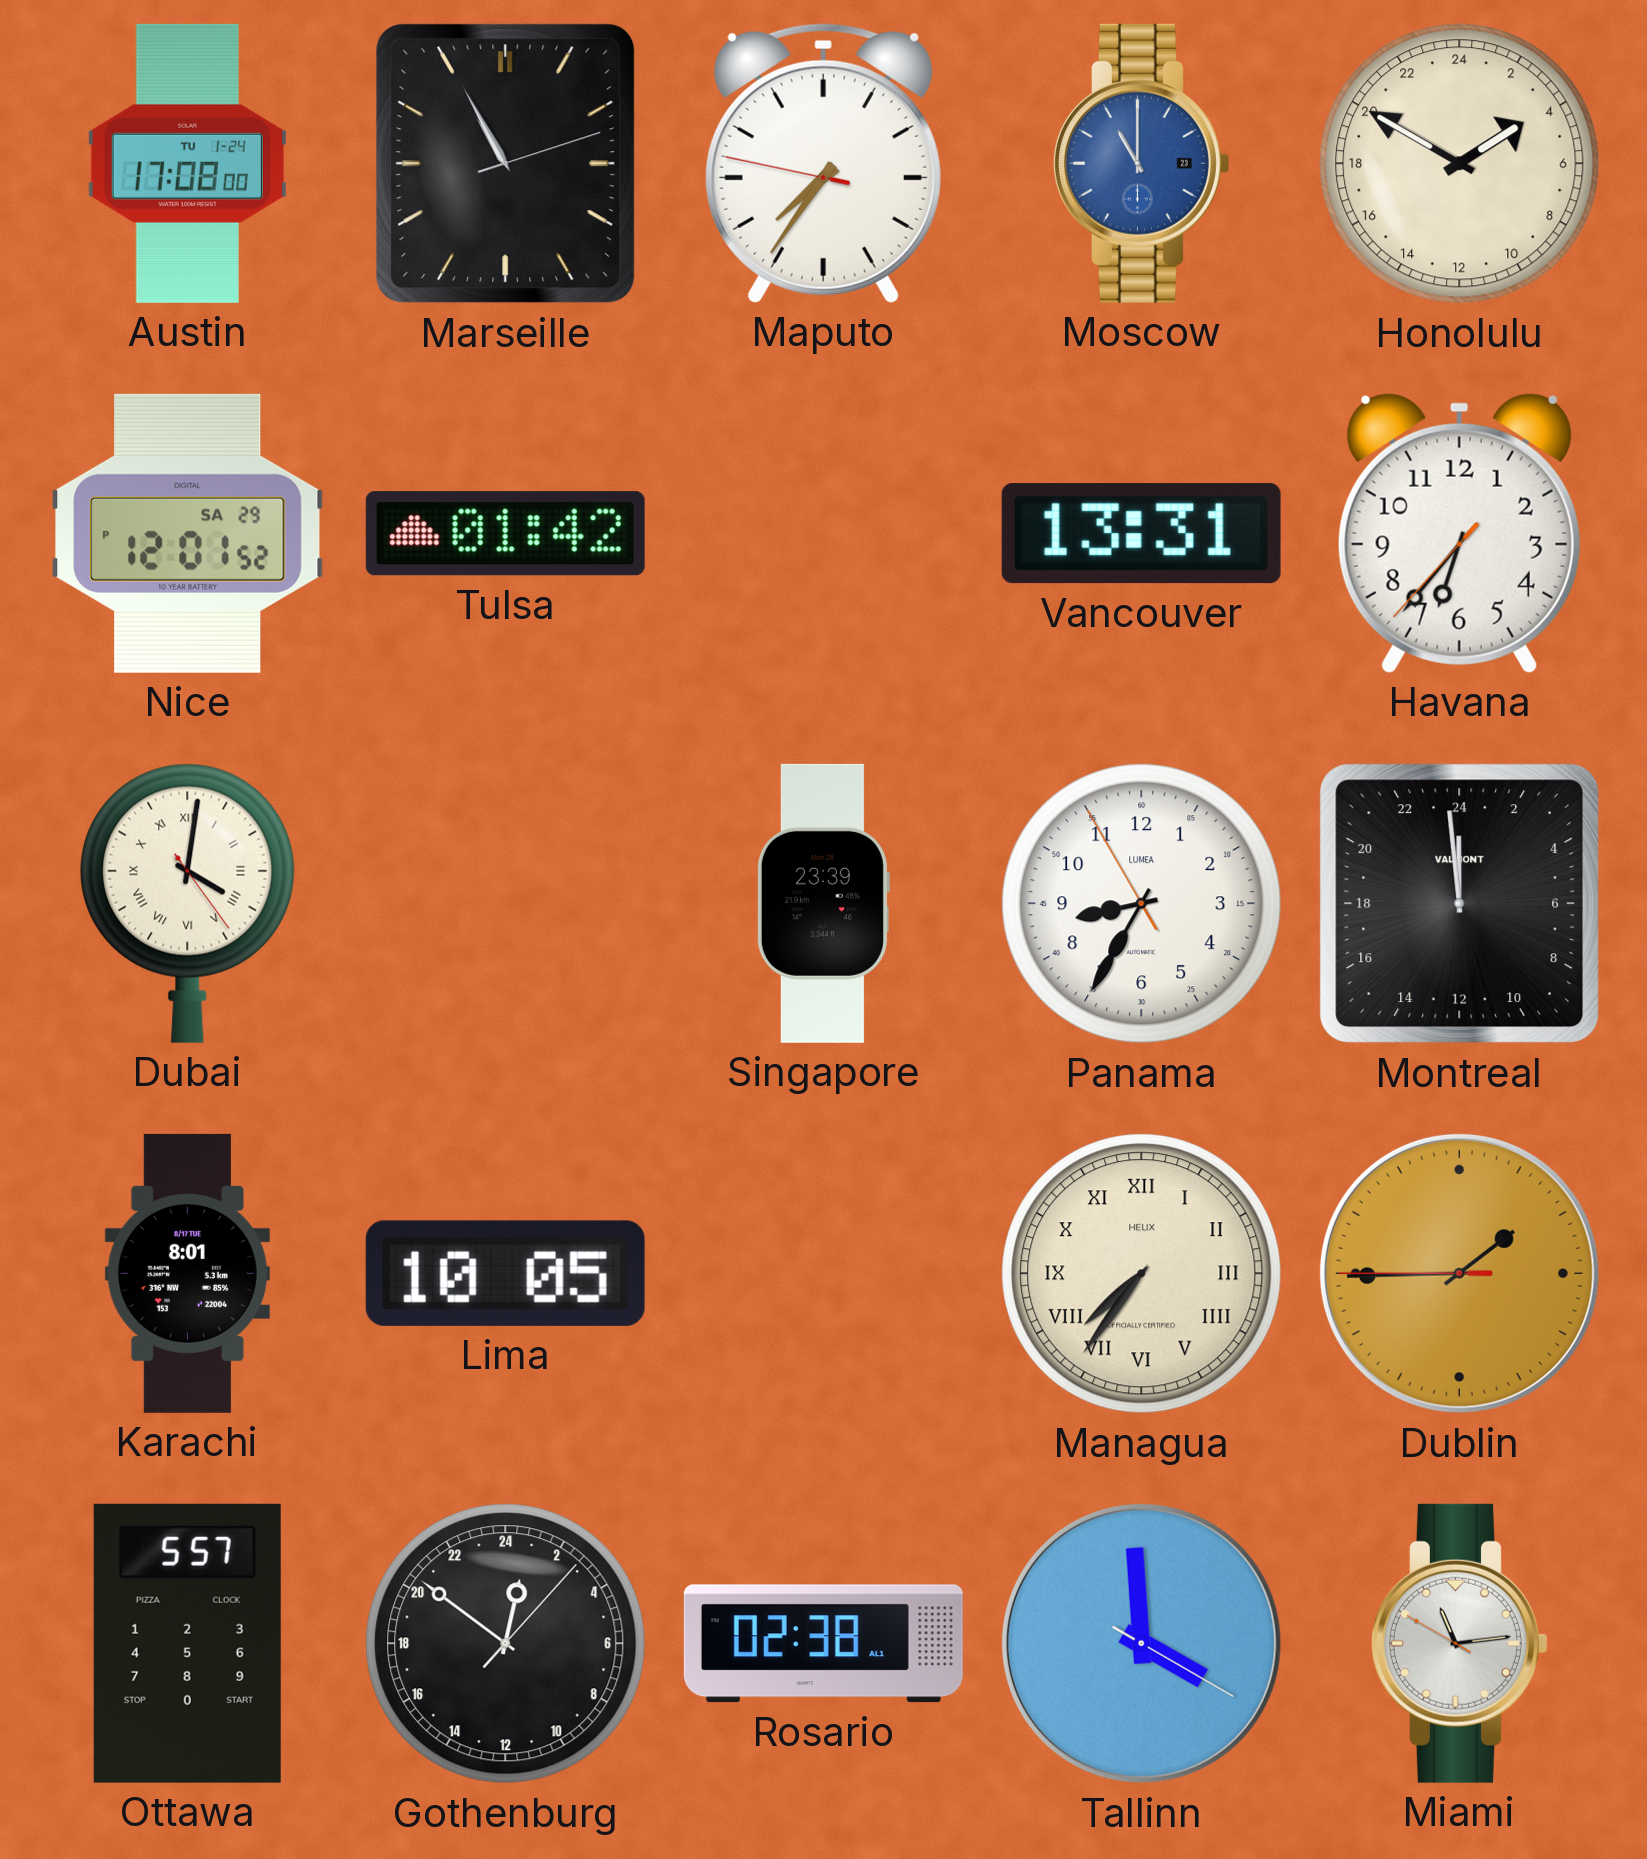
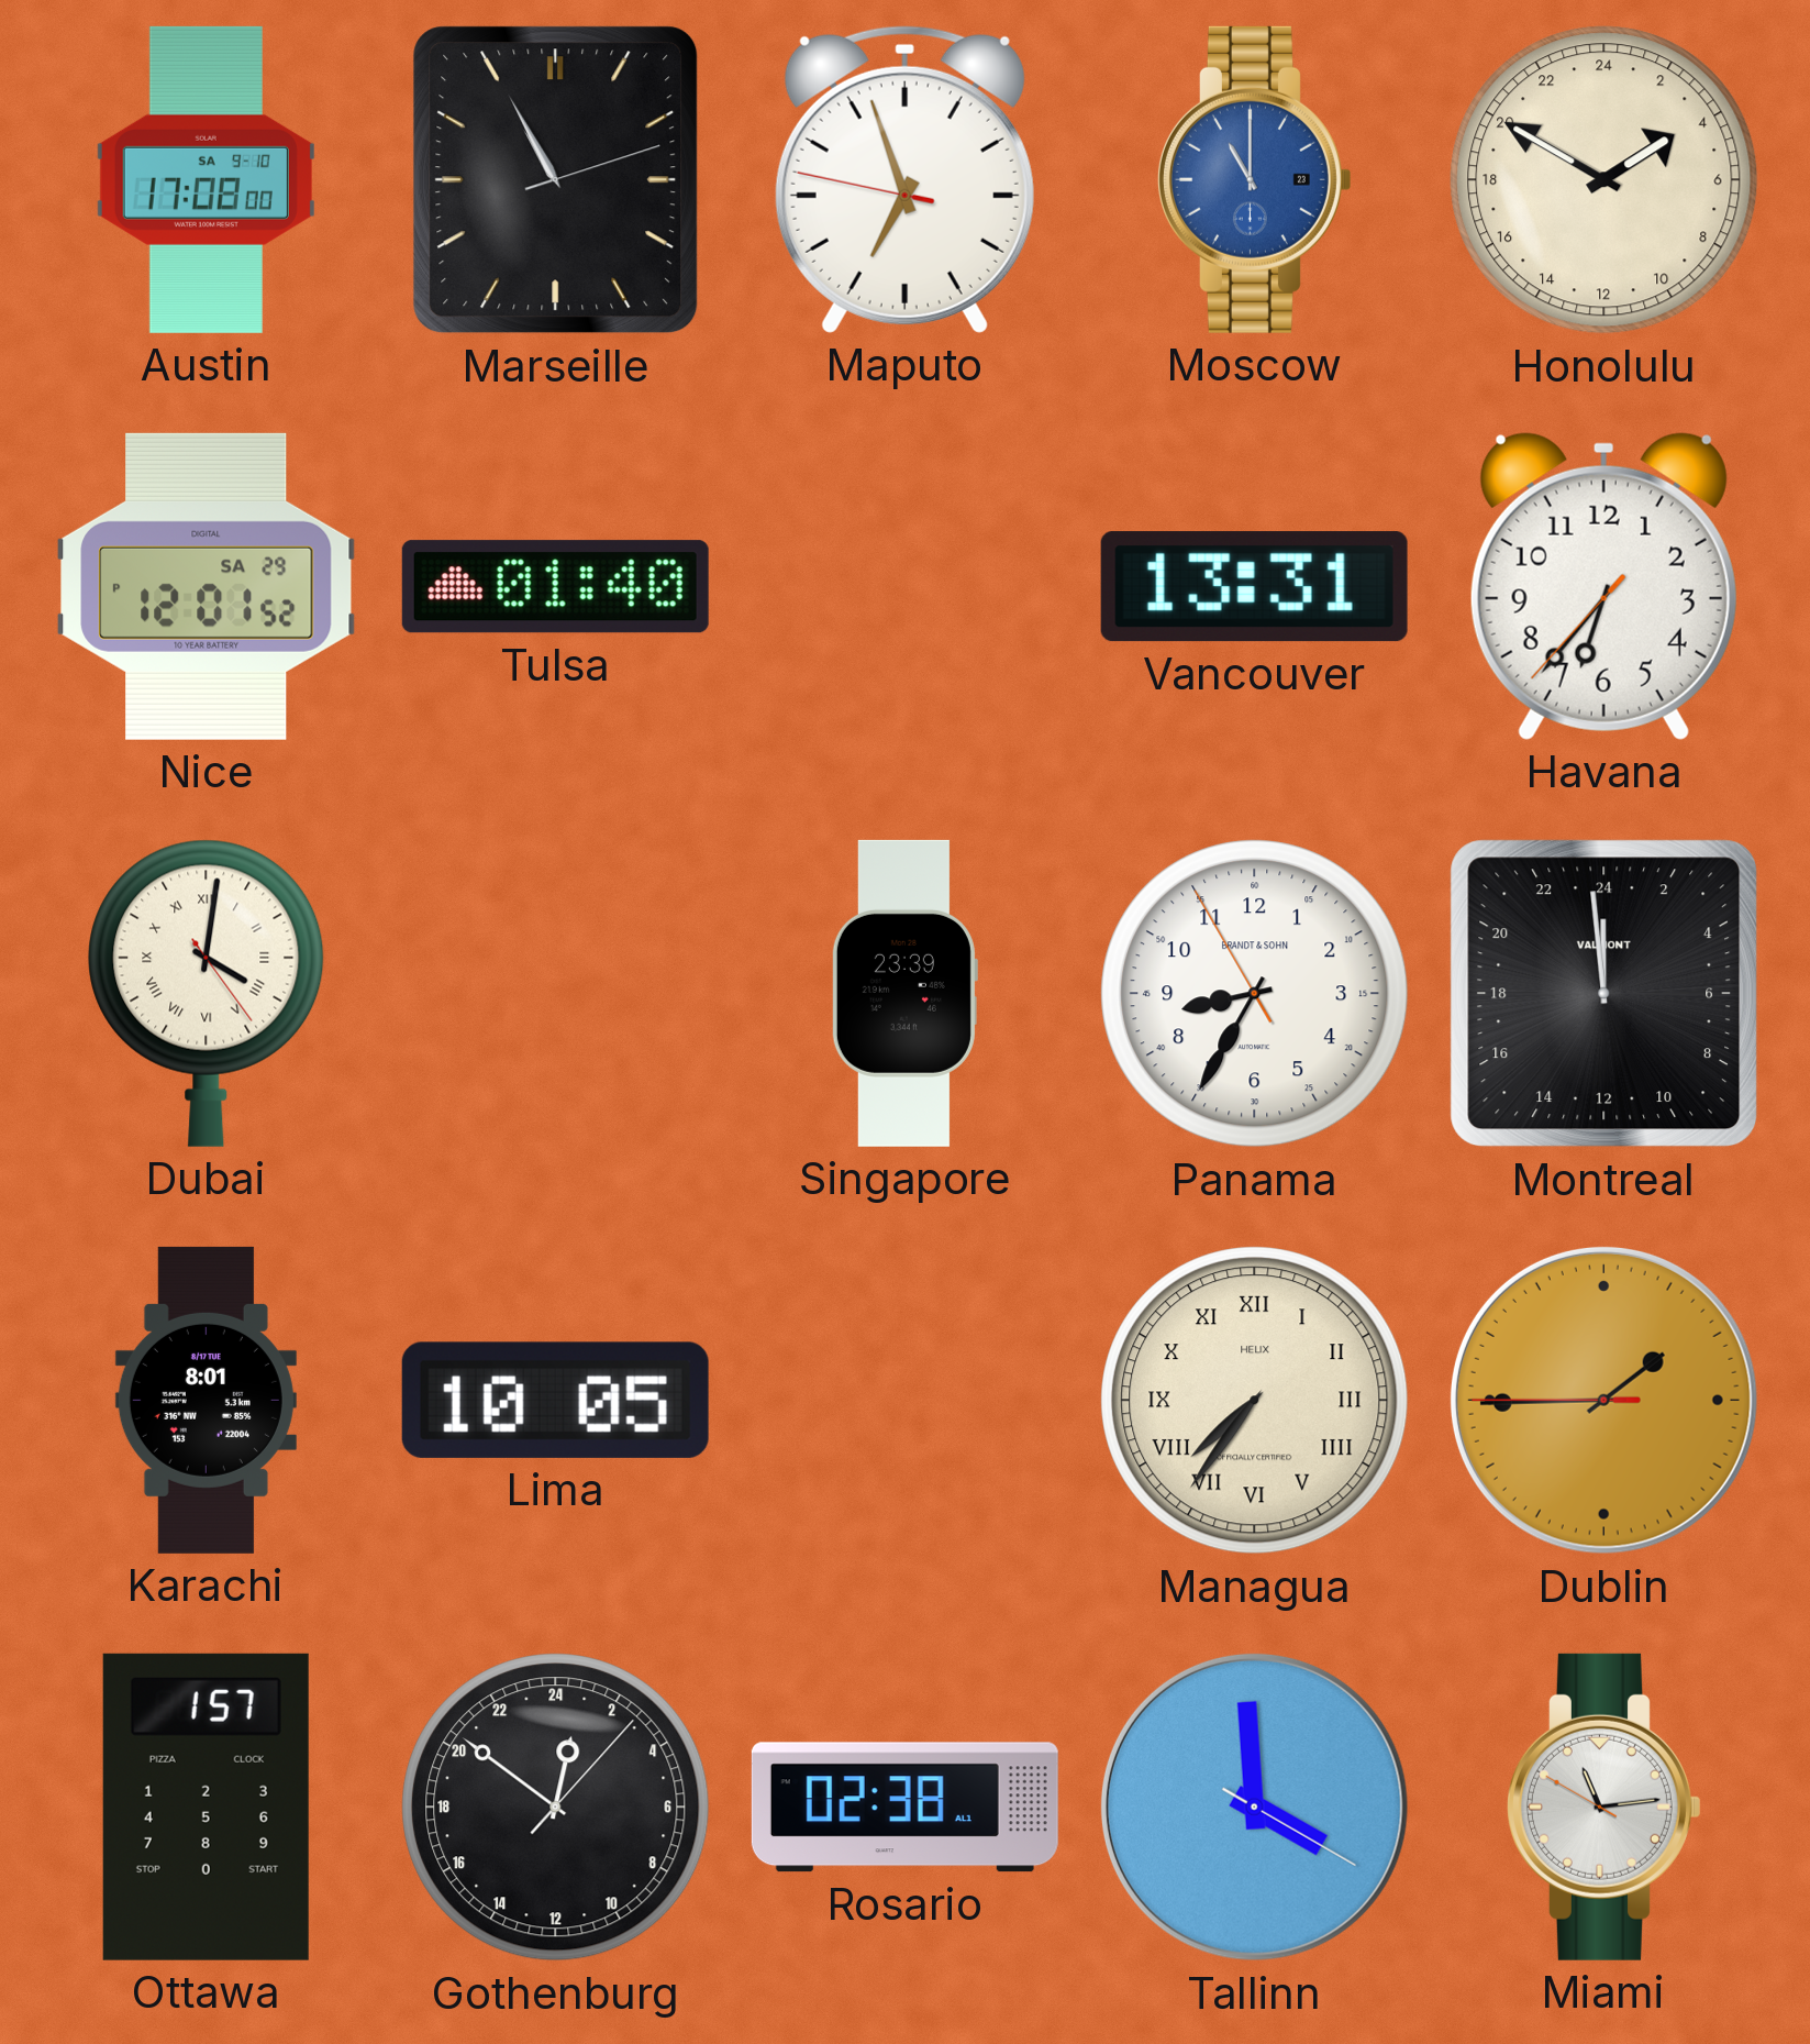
Austin date: TU 1-24 -> SA 9-10
Maputo: 7:35 -> 6:56
Tulsa: 01:42 -> 01:40
Panama brand: LUMEA -> BRANDT & SOHN
Ottawa: 5:57 -> 1:57
